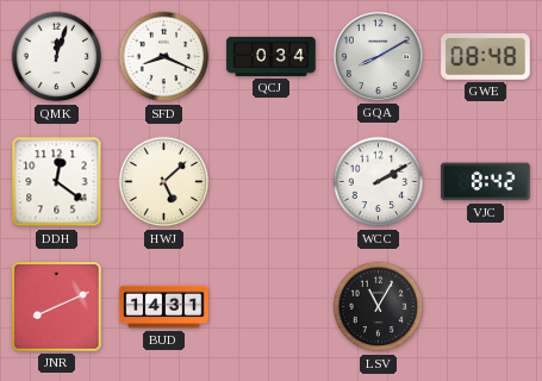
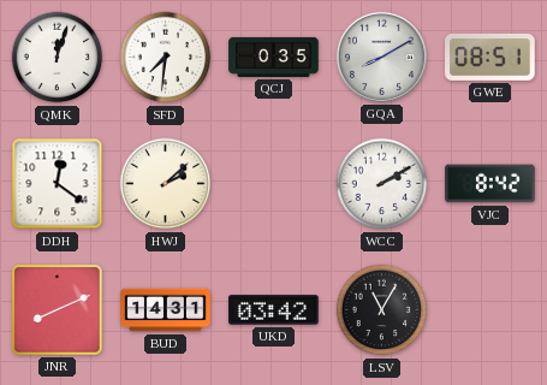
SFD: 8:19 -> 7:31
QCJ: 0:34 -> 0:35
GWE: 08:48 -> 08:51
HWJ: 5:08 -> 2:08
UKD: none -> 03:42
